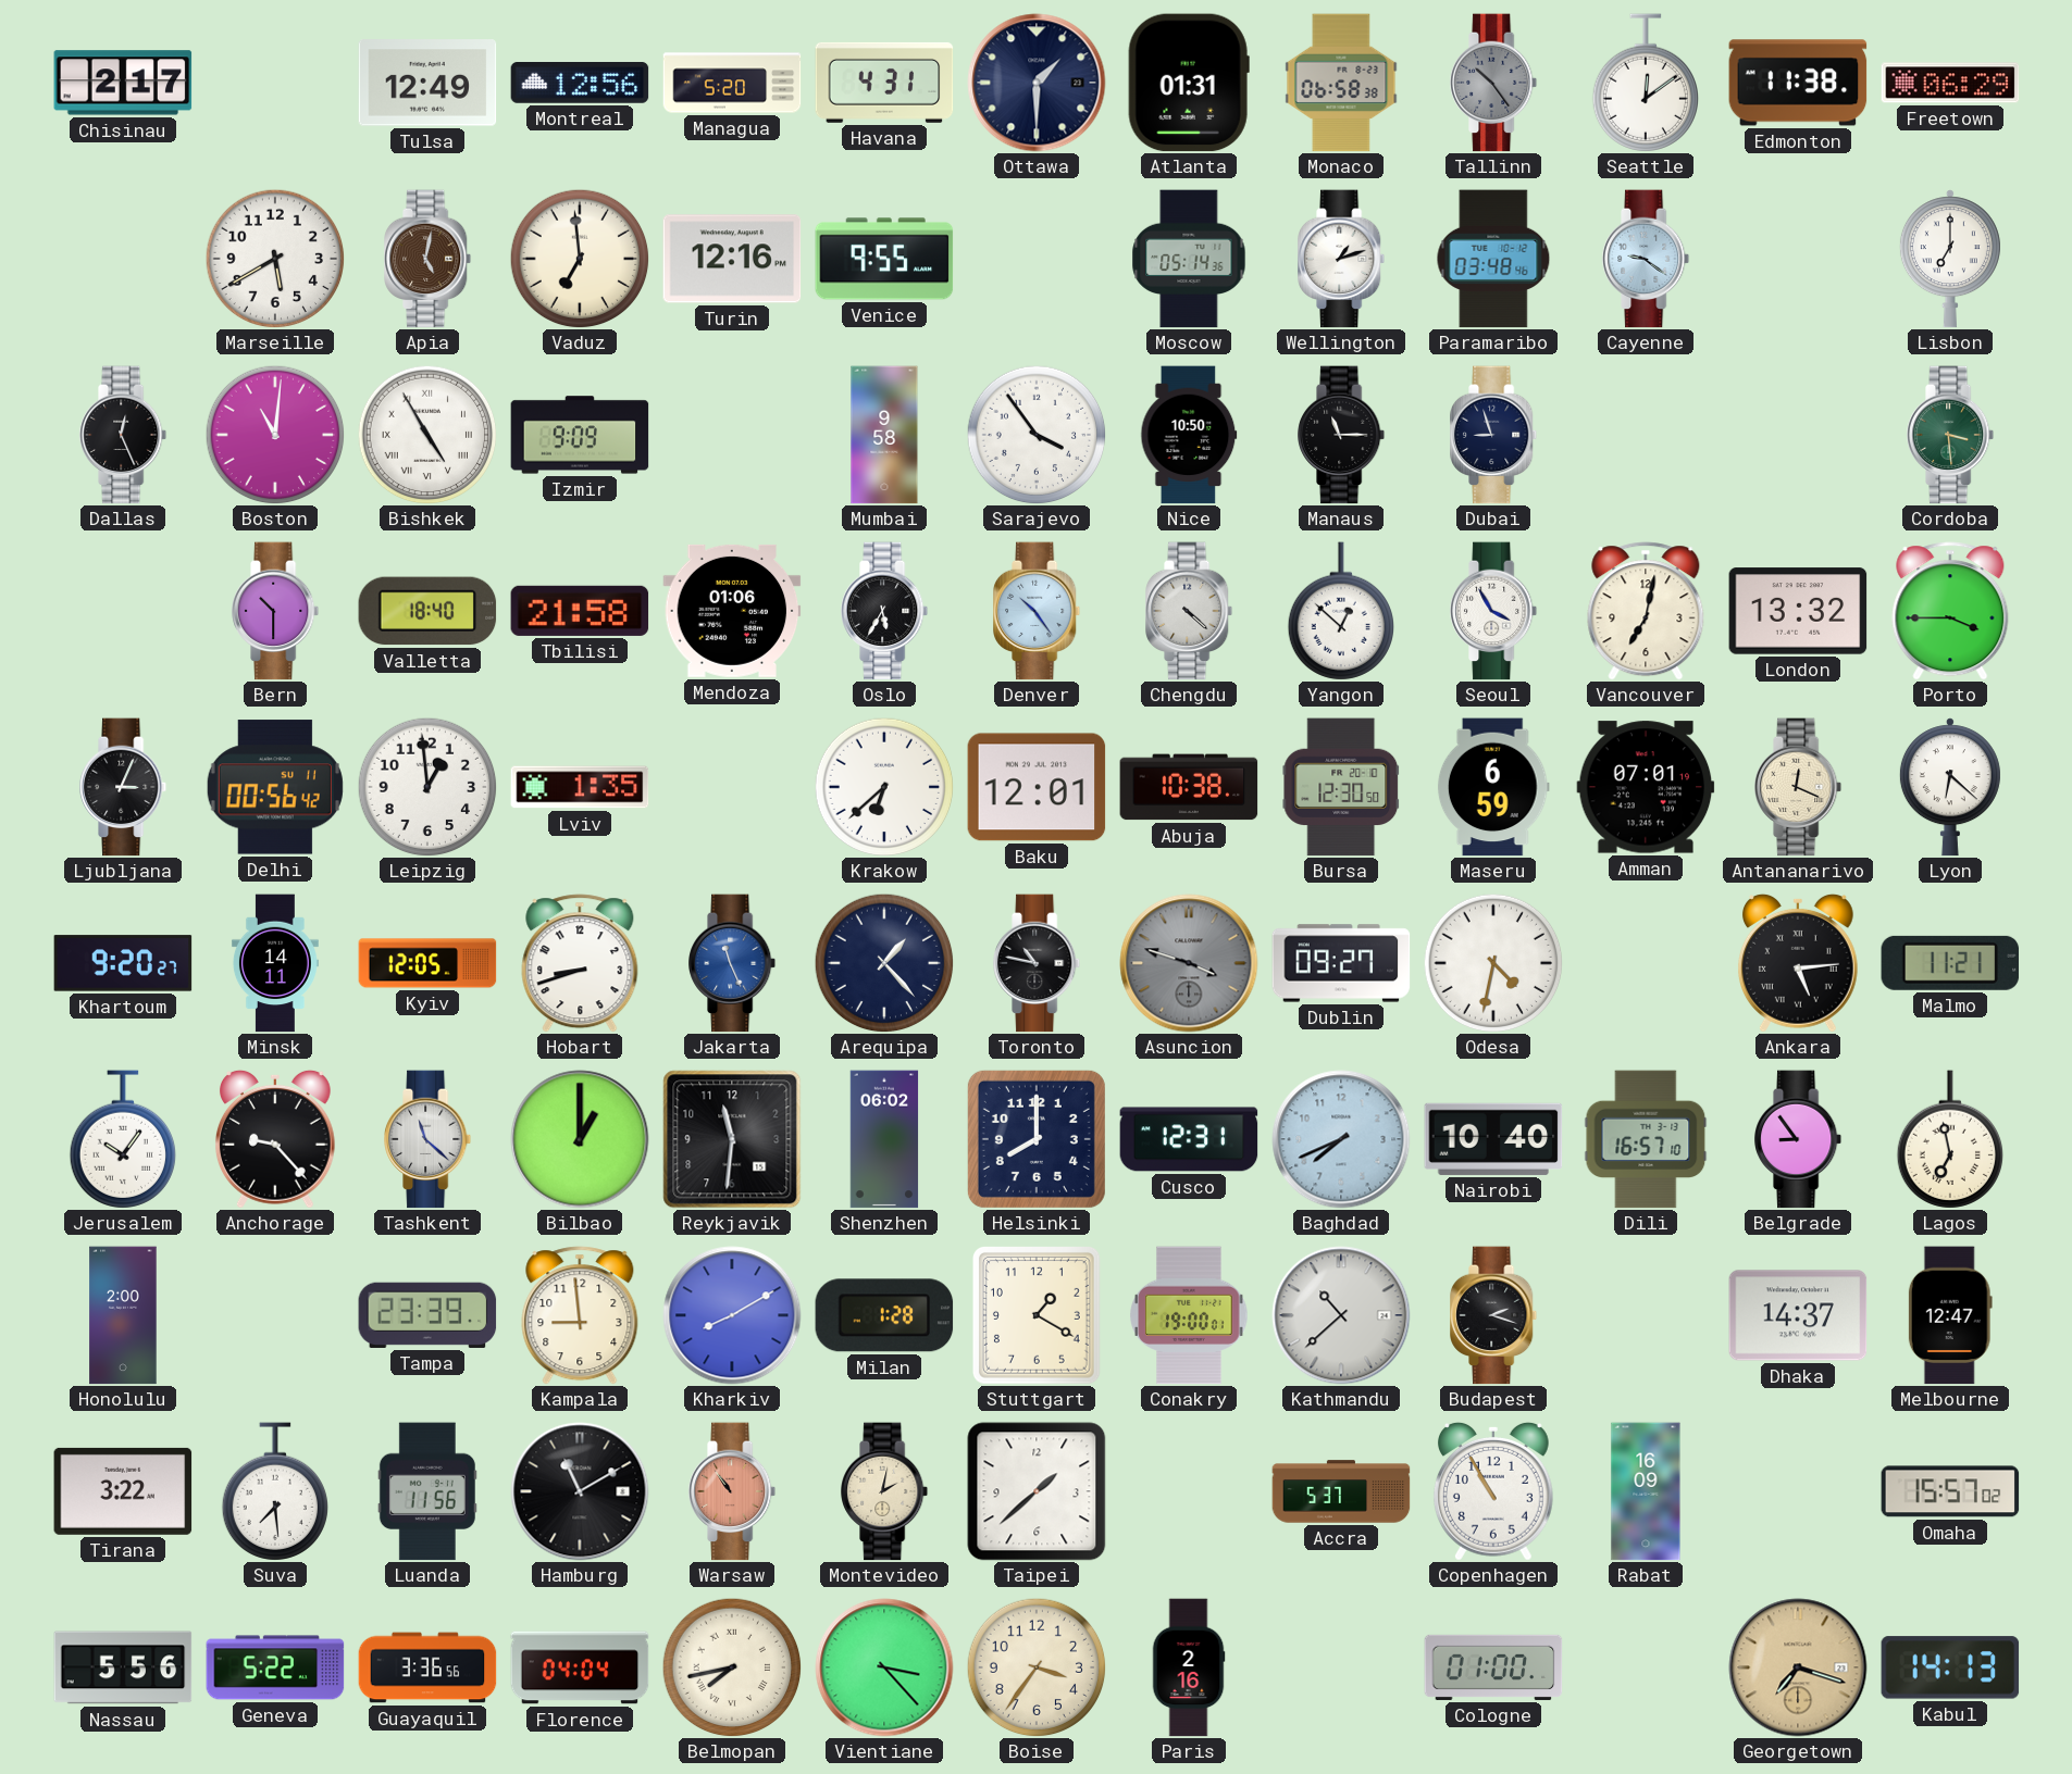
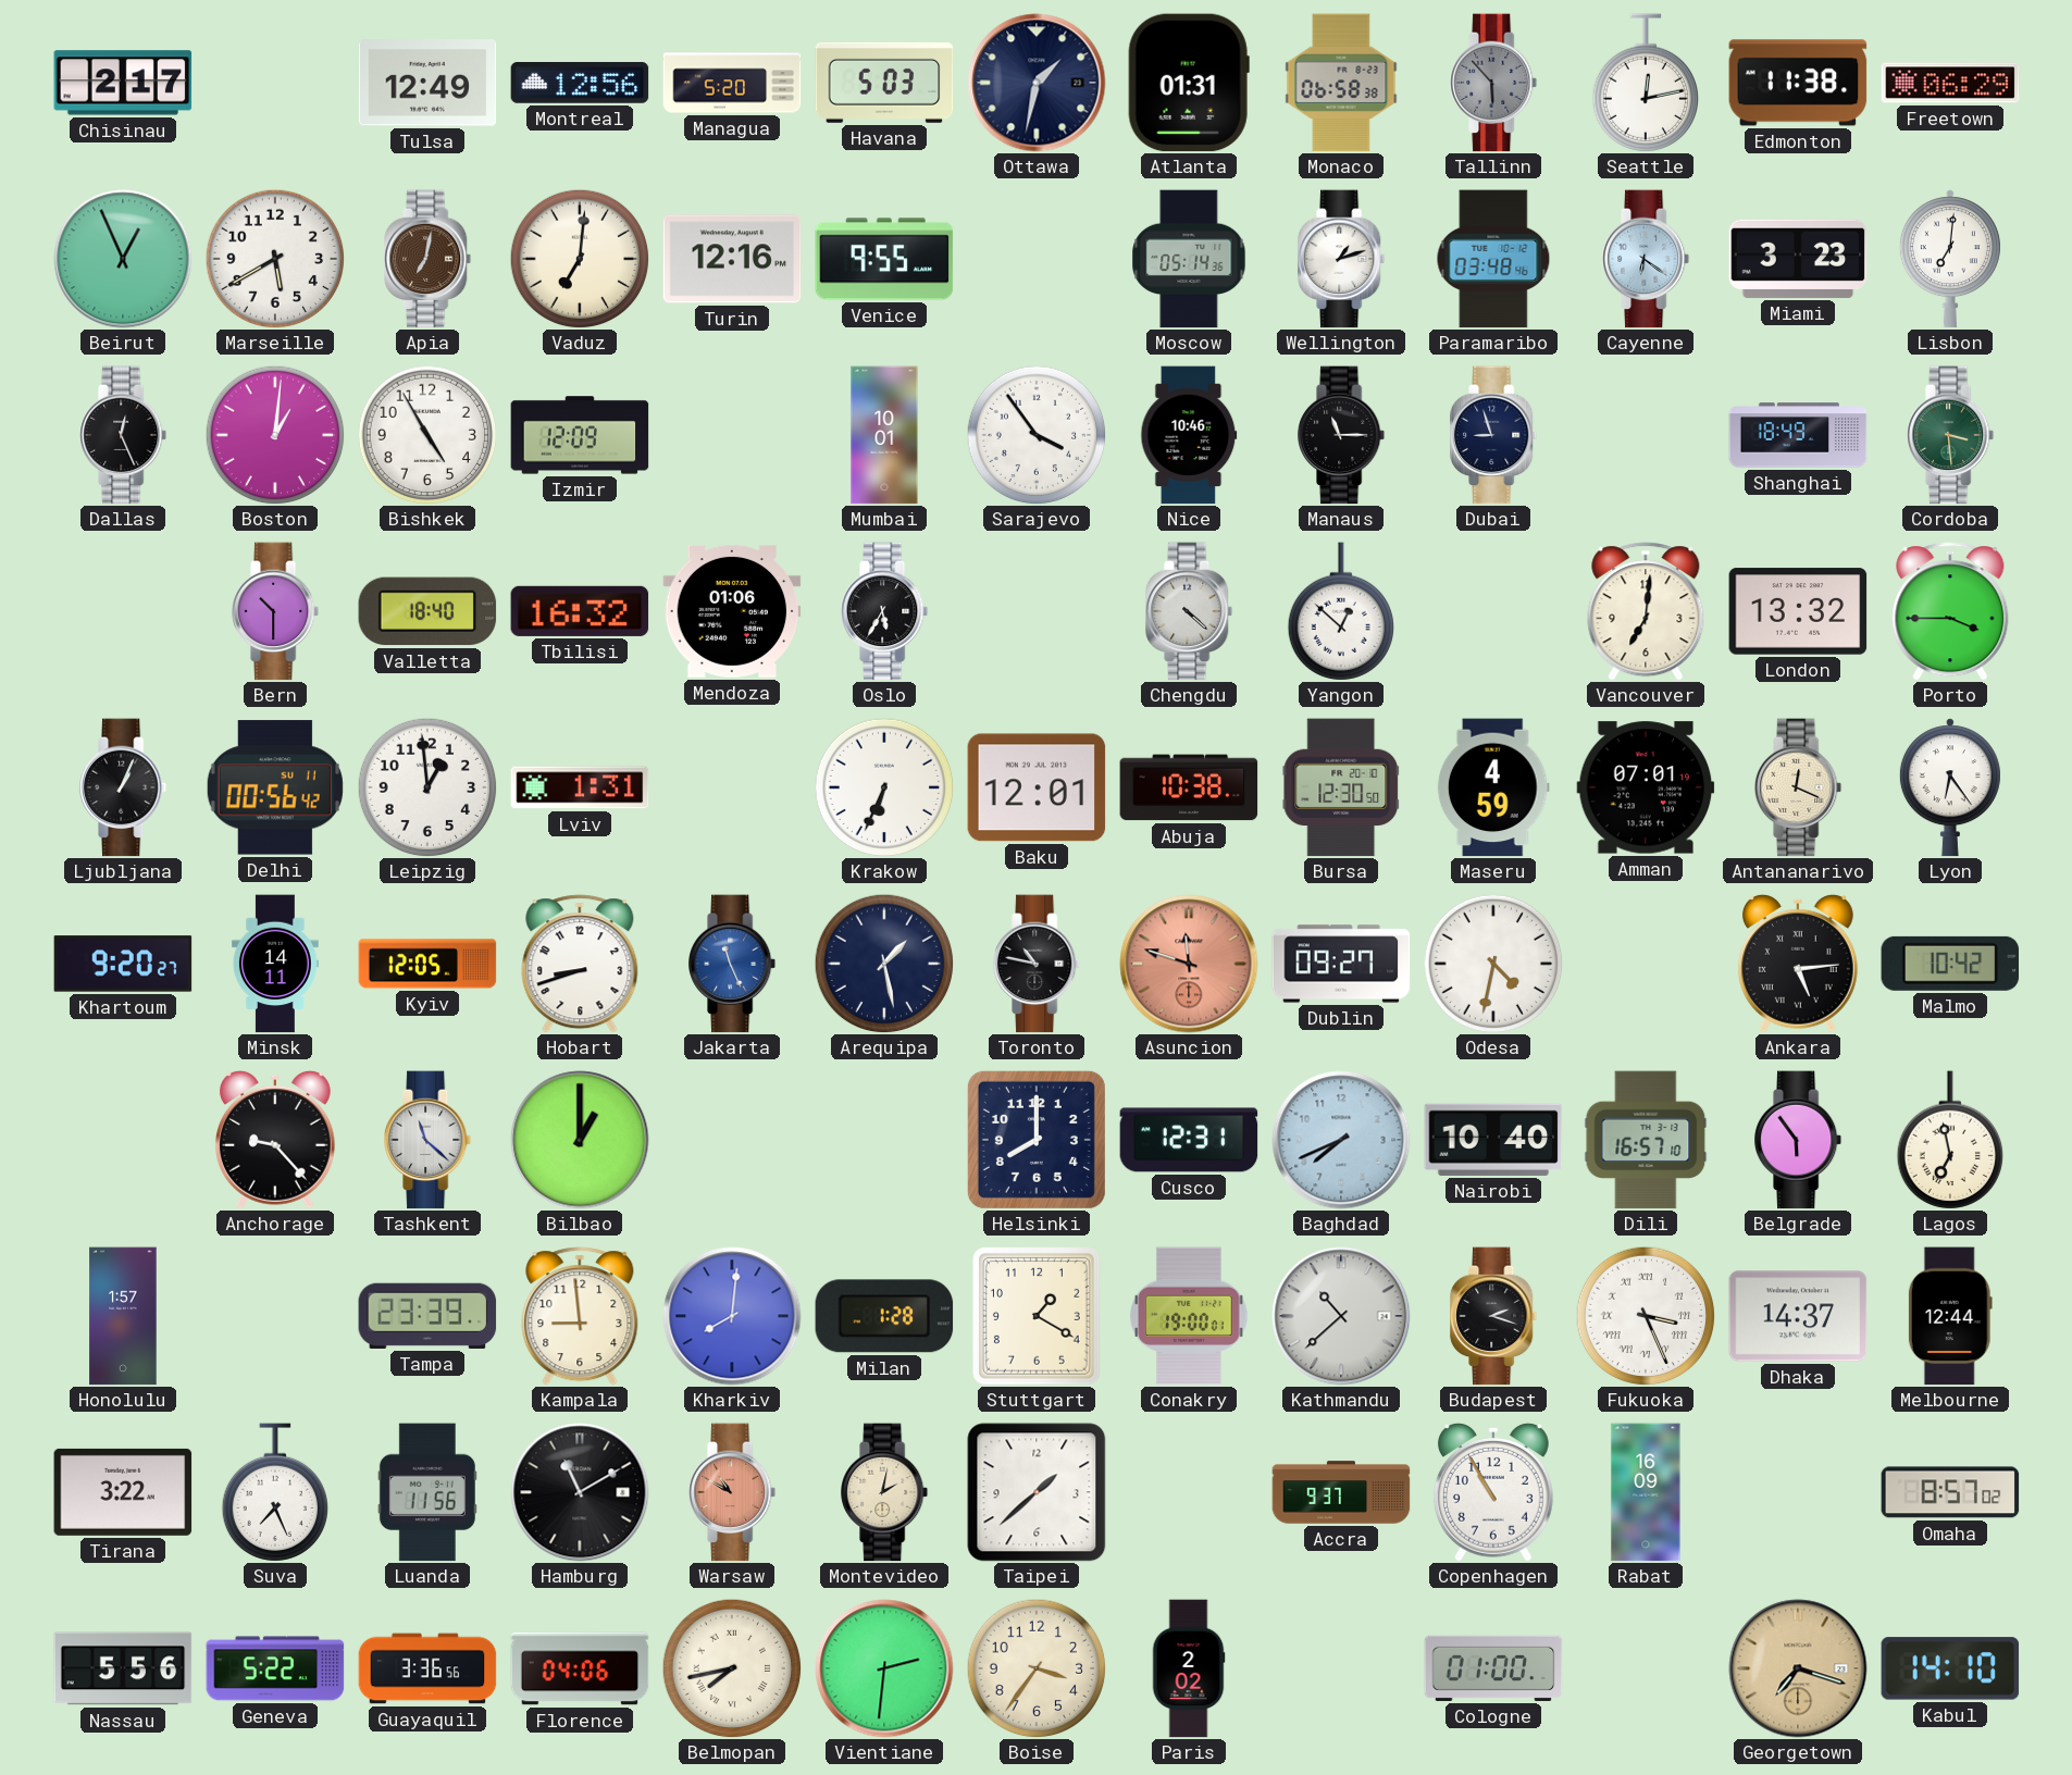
Havana: 4:31 -> 5:03
Ottawa: 1:30 -> 1:32
Tallinn: 10:24 -> 5:53
Seattle: 12:09 -> 12:13
Beirut: none -> 12:56
Apia: 5:02 -> 7:02
Vaduz: 6:59 -> 7:01
Cayenne: 9:21 -> 6:21
Miami: none -> 3:23
Lisbon: 7:00 -> 7:01
Boston: 11:01 -> 1:01
Bishkek numerals: Roman -> Arabic
Izmir: 9:09 -> 12:09
Mumbai: 9:58 -> 10:01
Nice: 10:50 -> 10:46
Shanghai: none -> 18:49
Tbilisi: 21:58 -> 16:32
Denver: 10:24 -> none
Seoul: 3:55 -> none
Vancouver: 7:02 -> 7:01
Ljubljana: 3:04 -> 1:04
Lviv: 1:35 -> 1:31
Krakow: 6:38 -> 6:34
Maseru: 6:59 -> 4:59
Lyon: 6:22 -> 6:24
Arequipa: 1:23 -> 1:28
Asuncion: 3:48 -> 11:48
Asuncion dial: grey -> salmon
Malmo: 11:21 -> 10:42
Jerusalem: 10:06 -> none
Reykjavik: 11:31 -> none
Shenzhen: 06:02 -> none
Belgrade: 8:54 -> 5:54
Honolulu: 2:00 -> 1:57
Kharkiv: 8:10 -> 8:01
Fukuoka: none -> 3:26
Melbourne: 12:47 -> 12:44
Suva: 7:29 -> 7:26
Warsaw: 10:54 -> 10:50
Accra: 5:37 -> 9:37
Omaha: 15:57 -> 8:57
Florence: 04:04 -> 04:06
Vientiane: 3:23 -> 2:31
Paris: 2:16 -> 2:02
Kabul: 14:13 -> 14:10
